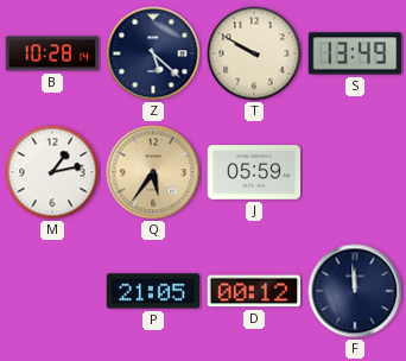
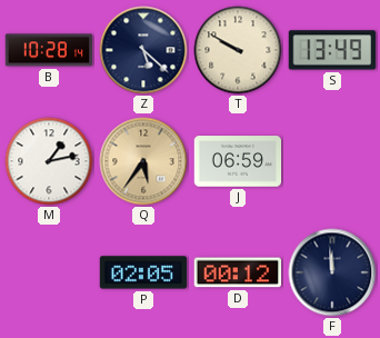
J: 05:59 -> 06:59
P: 21:05 -> 02:05
